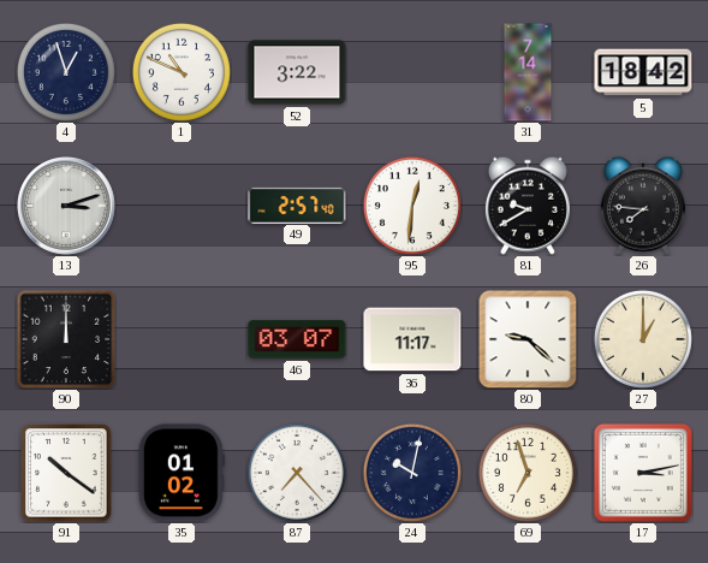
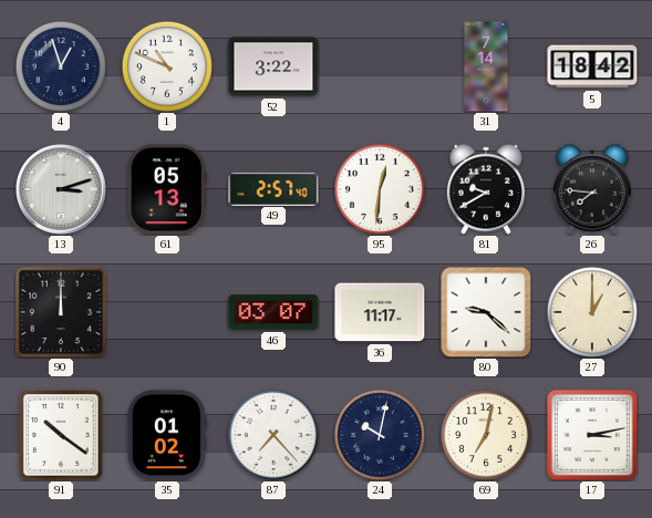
61: none -> 05:13
69: 6:57 -> 7:02
